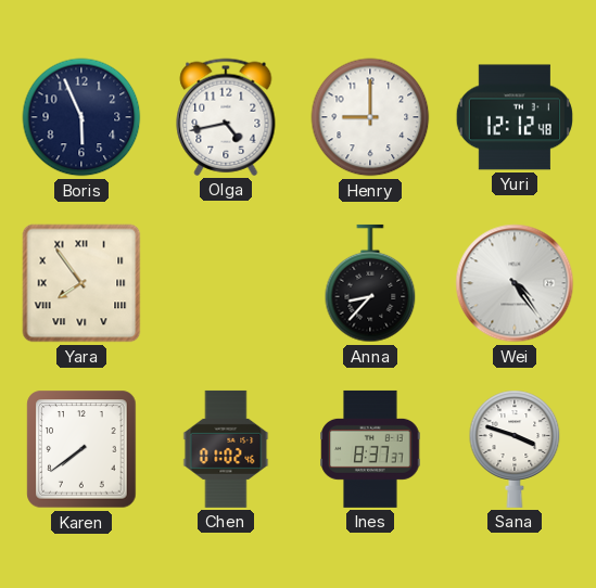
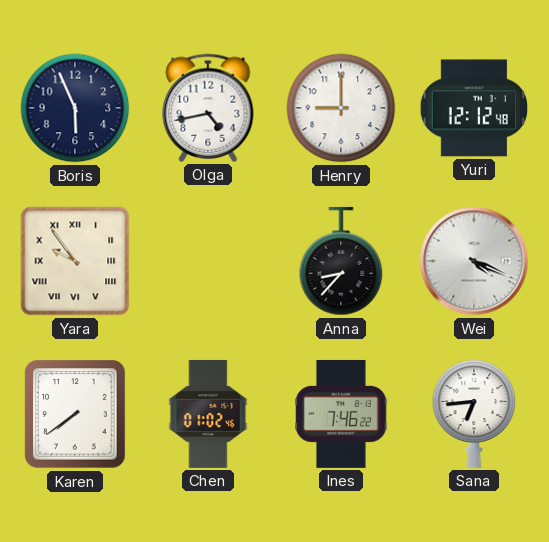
Yara: 7:54 -> 9:54
Wei: 4:24 -> 4:19
Ines: 8:37 -> 7:46
Sana: 3:48 -> 6:44
